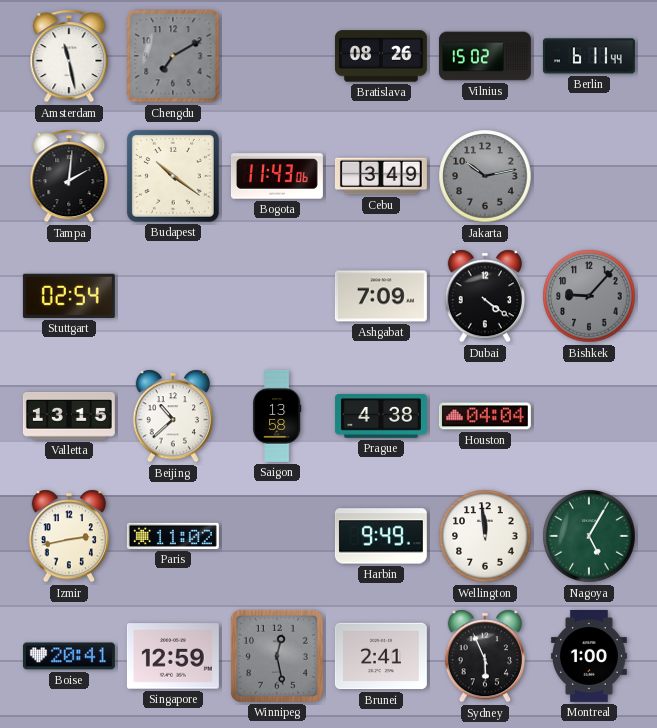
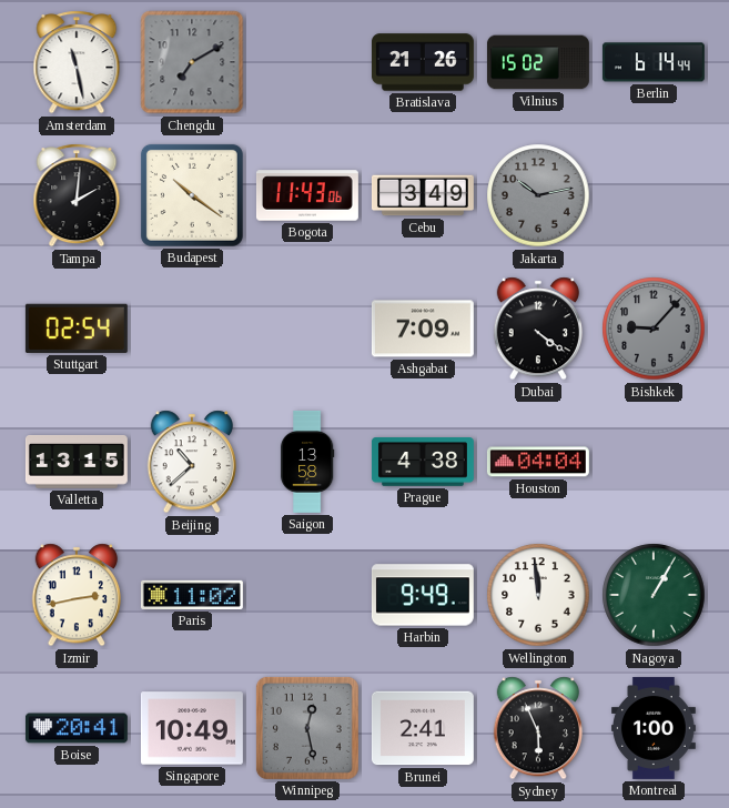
Bratislava: 08:26 -> 21:26
Berlin: 6:11 -> 6:14
Nagoya: 5:05 -> 1:05
Singapore: 12:59 -> 10:49
